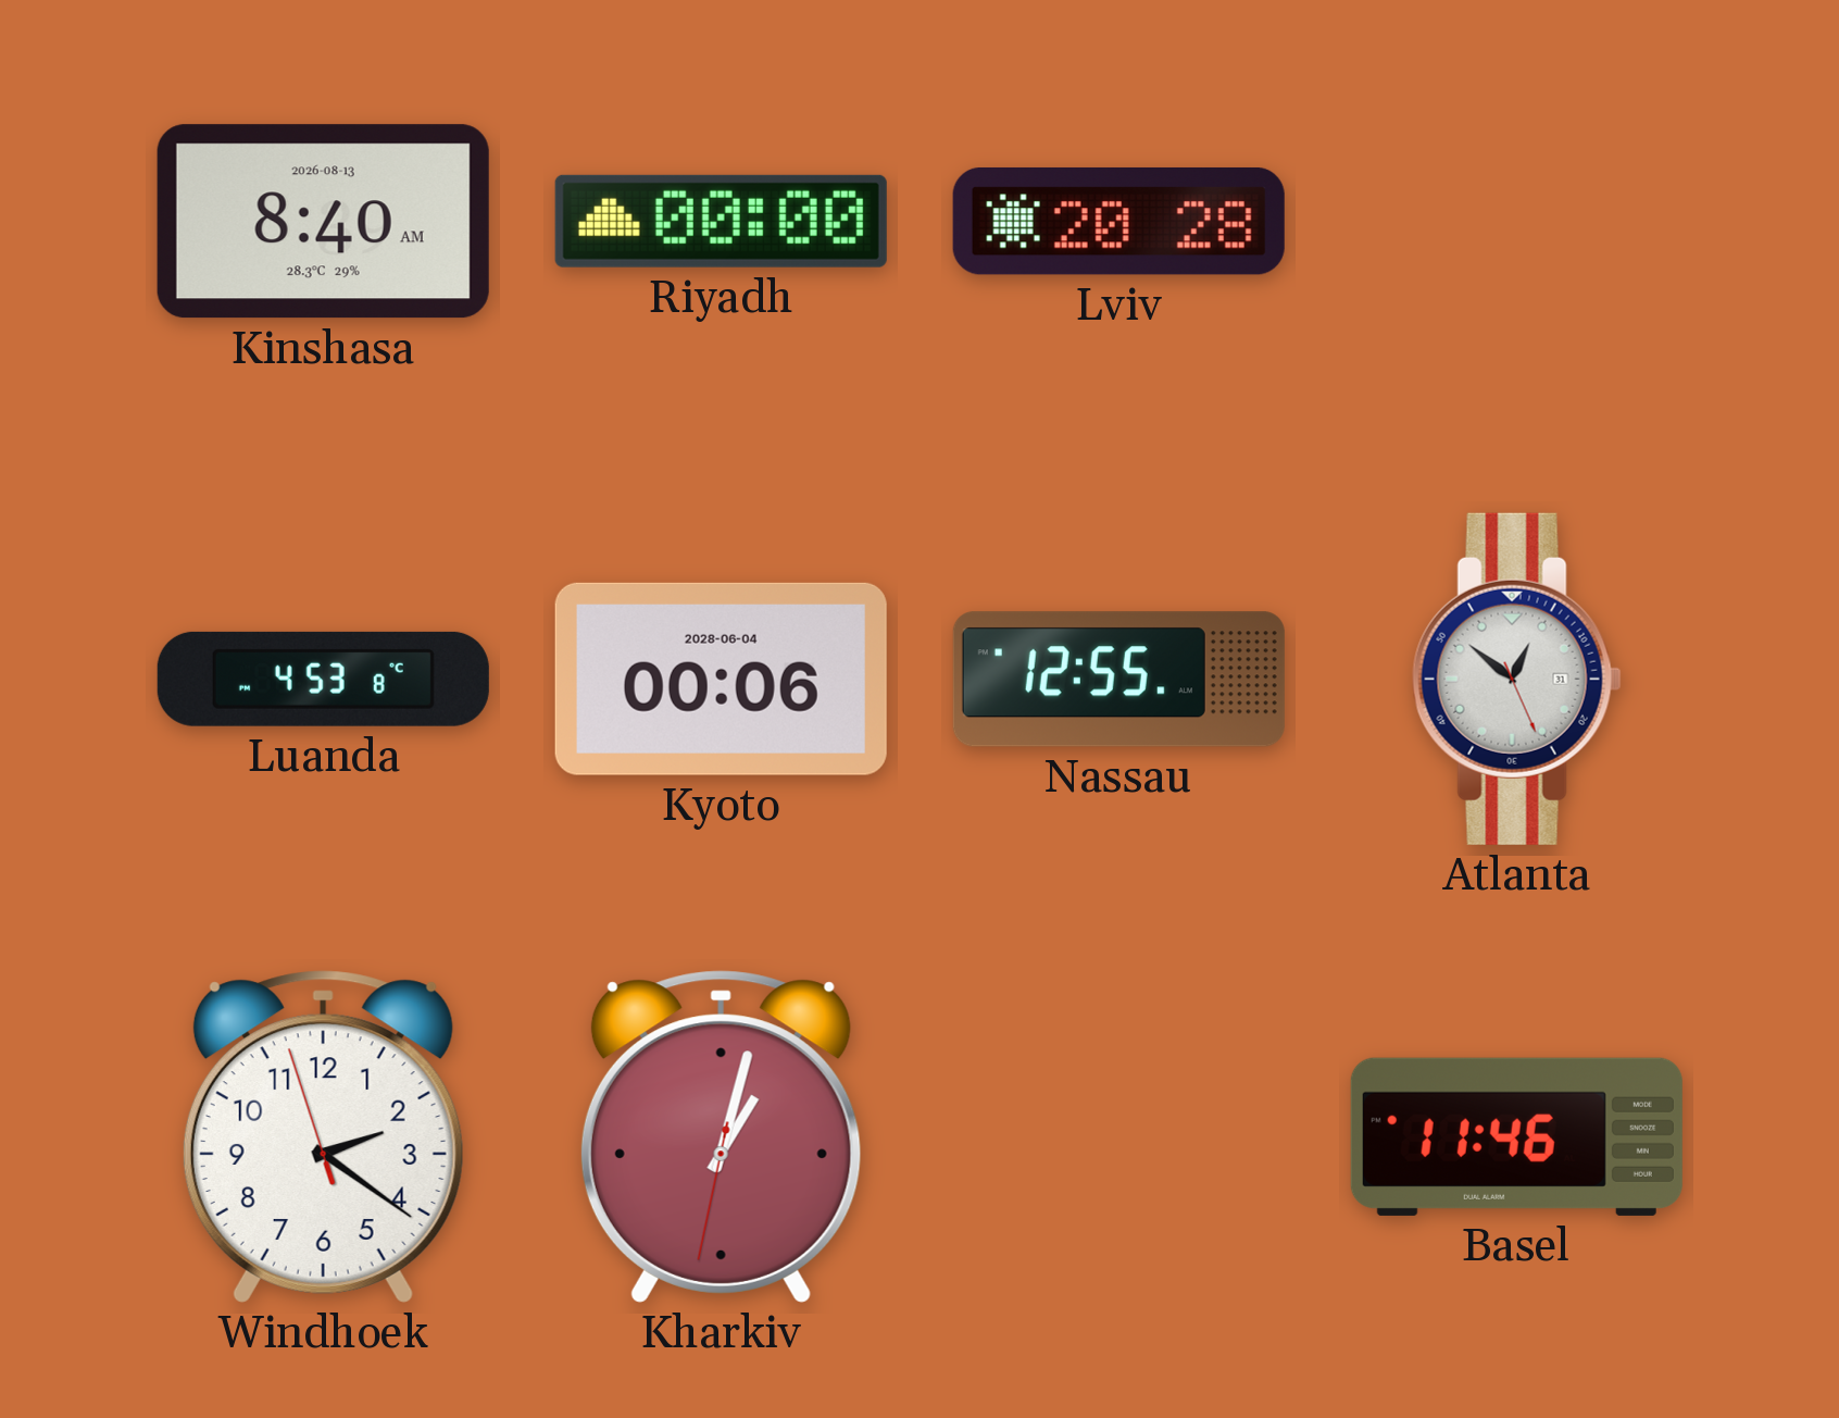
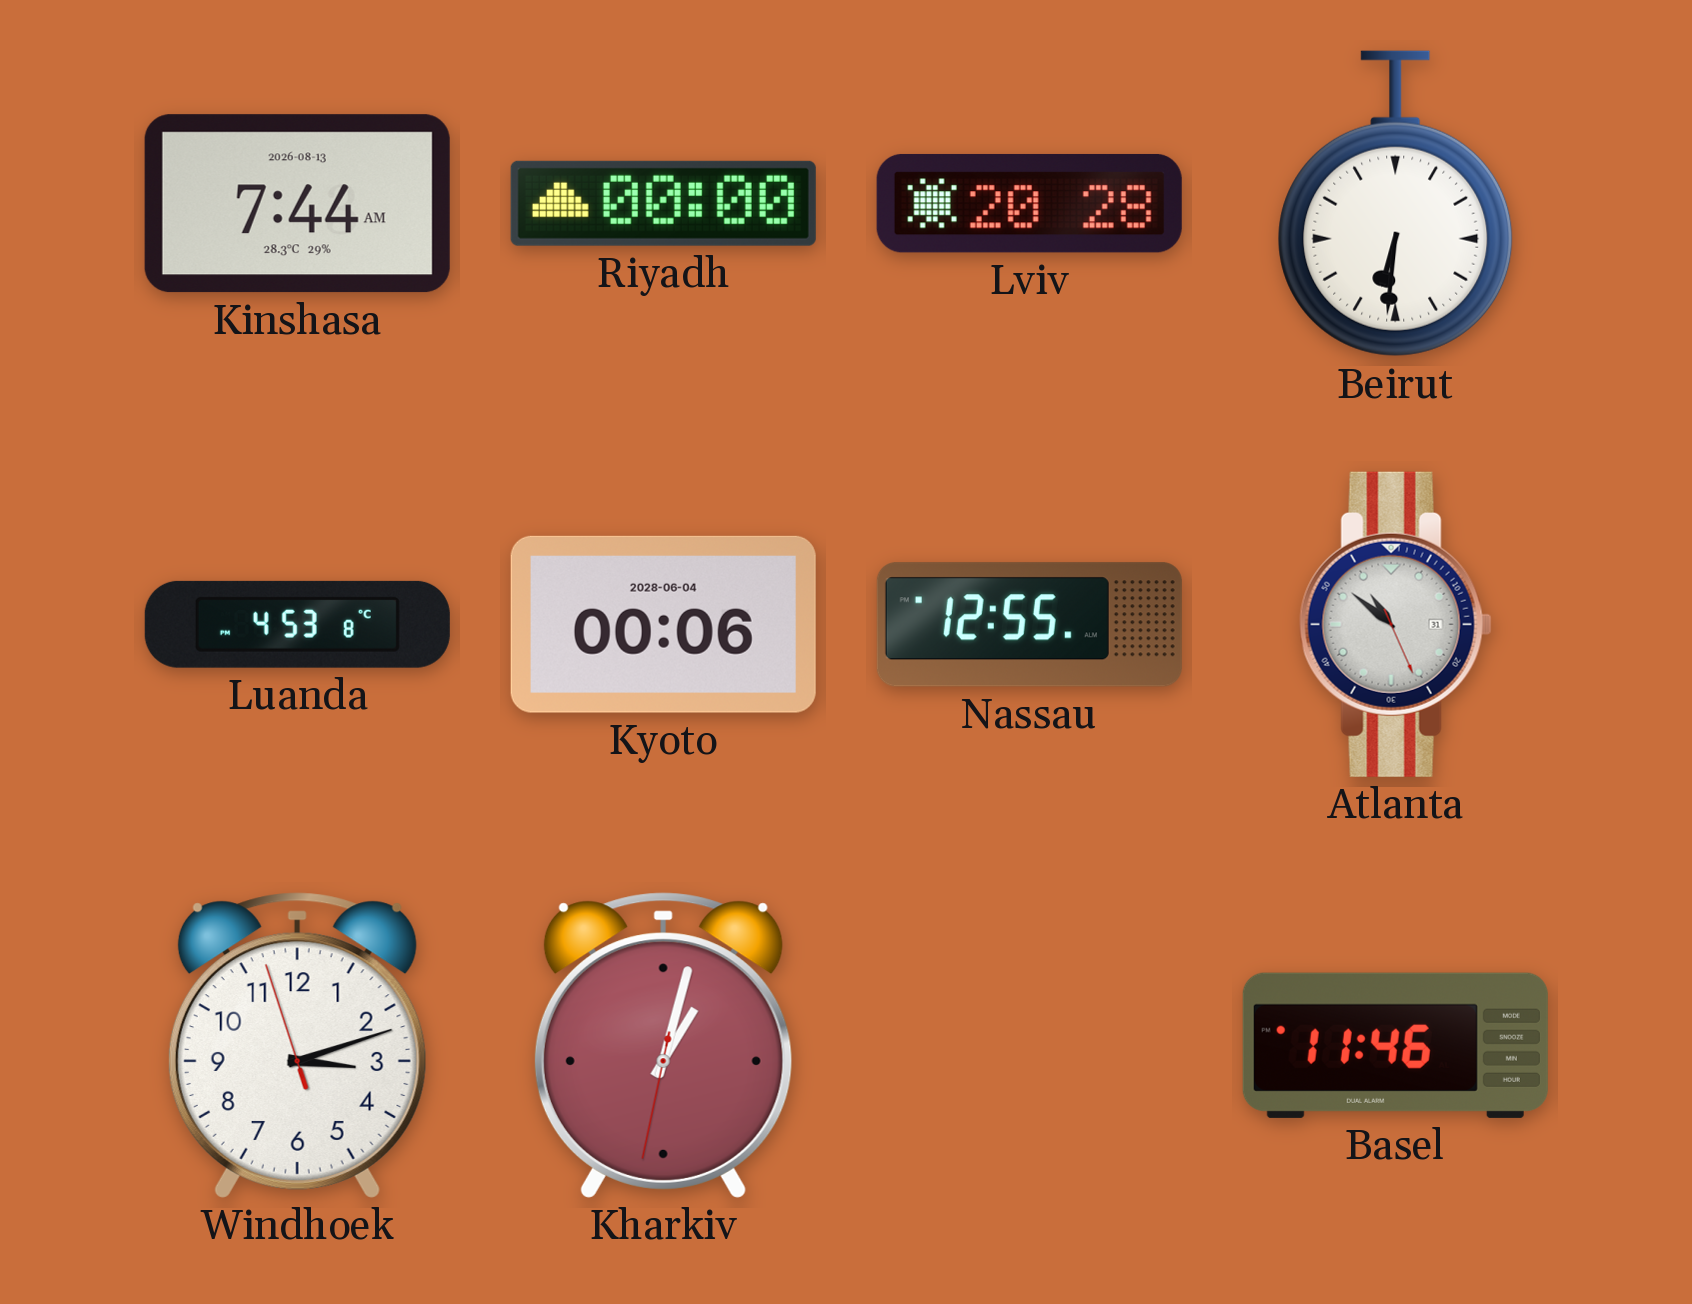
Kinshasa: 8:40 -> 7:44
Beirut: none -> 6:31
Atlanta: 12:51 -> 10:51
Windhoek: 2:20 -> 3:11
